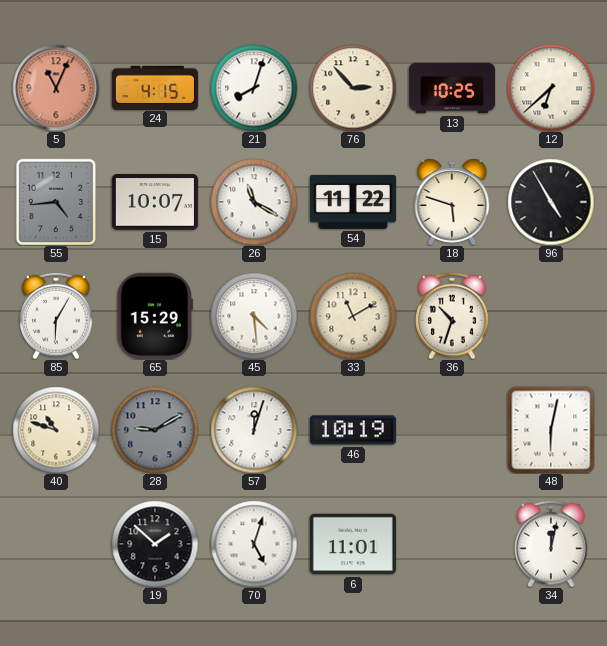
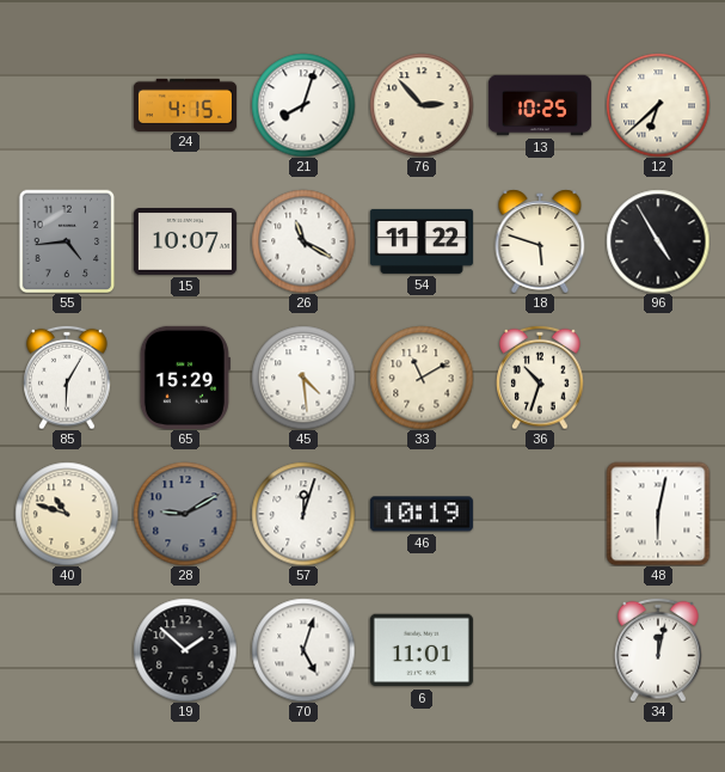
5: 11:04 -> none
